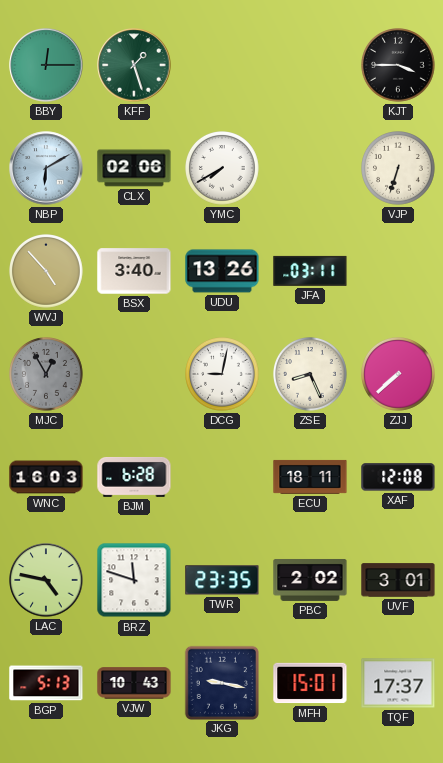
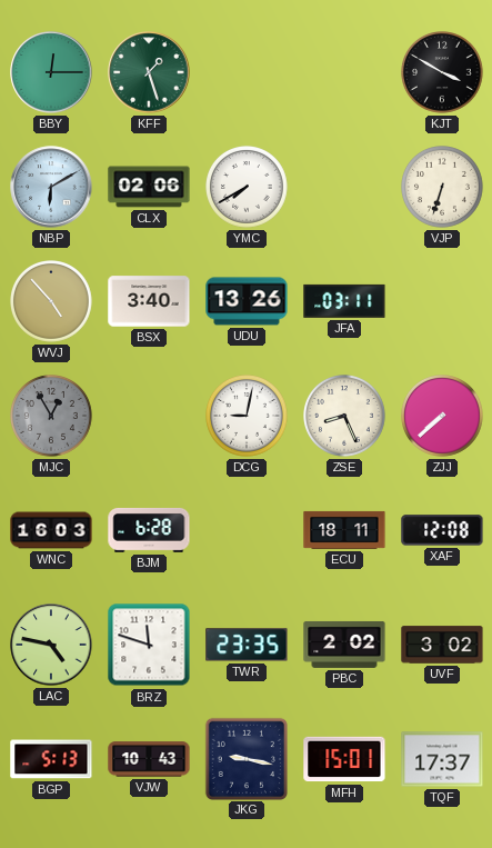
KJT: 3:45 -> 3:50
UVF: 3:01 -> 3:02
